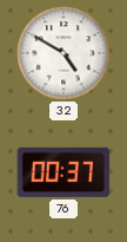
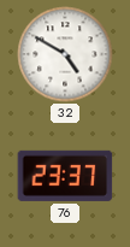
76: 00:37 -> 23:37
